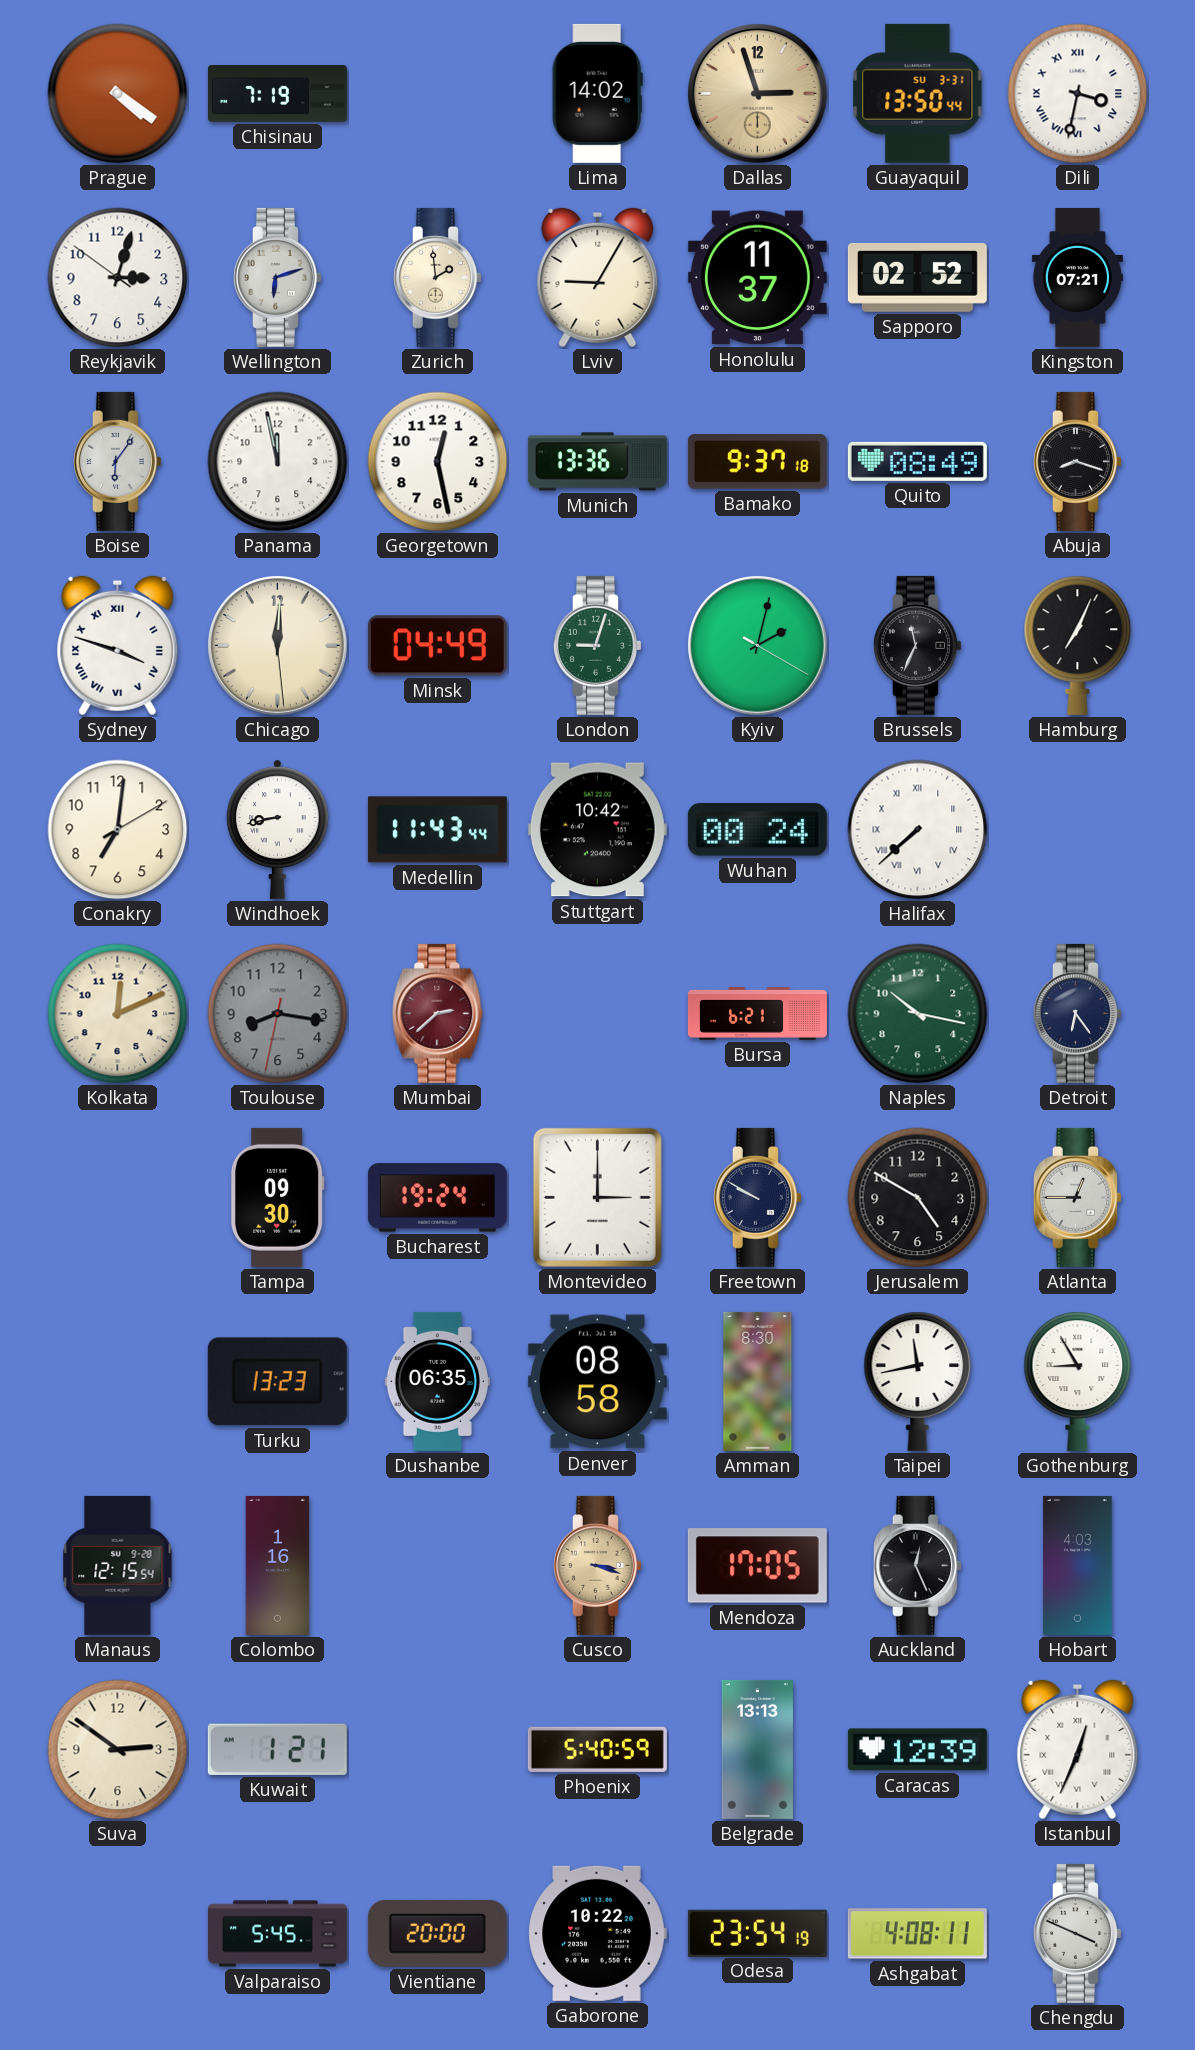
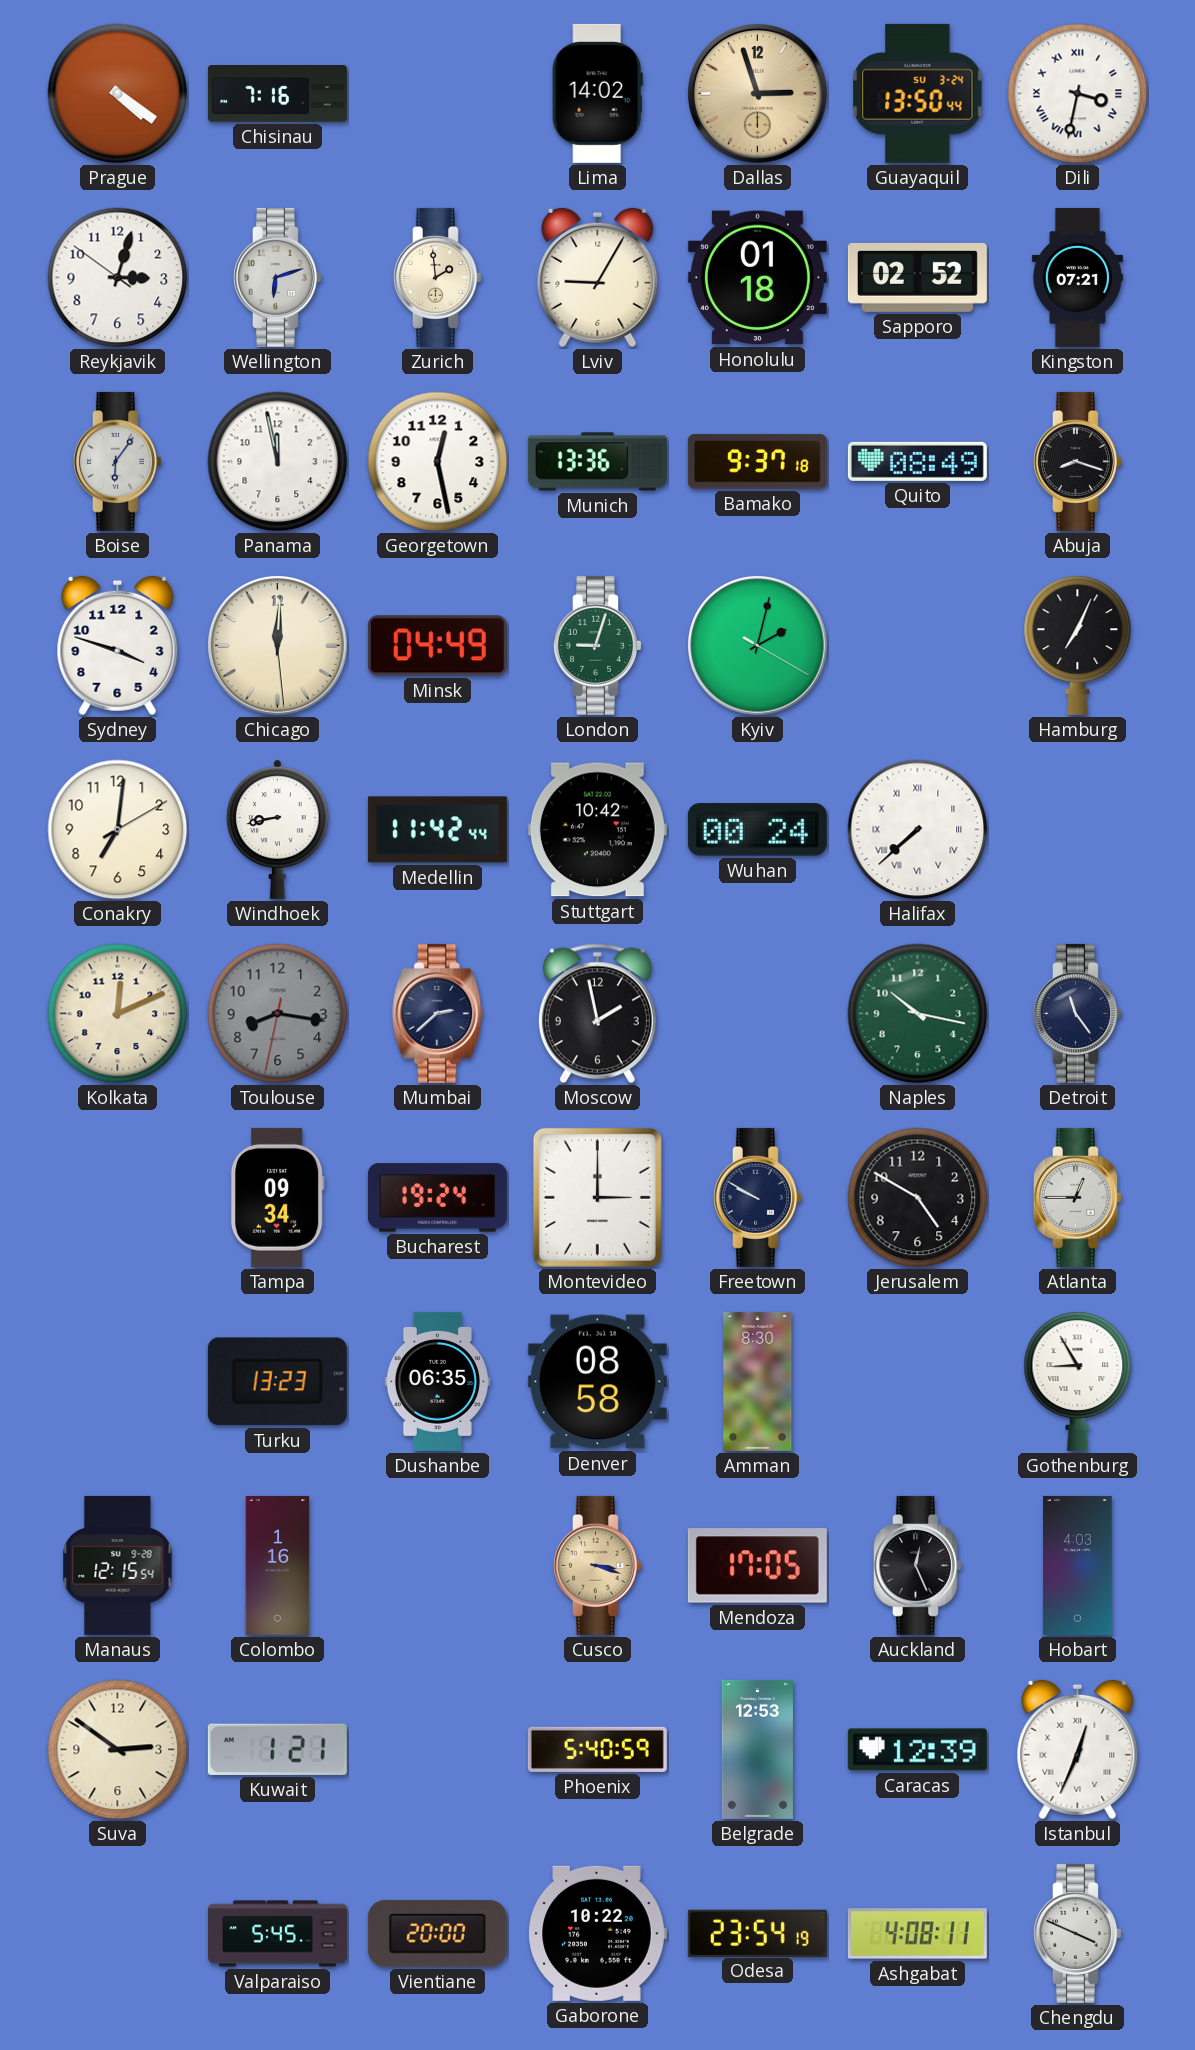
Chisinau: 7:19 -> 7:16
Guayaquil date: SU 3-31 -> SU 3-24
Honolulu: 11:37 -> 01:18
Sydney numerals: Roman -> Arabic
Brussels: 11:34 -> none
Medellin: 11:43 -> 11:42
Mumbai dial: burgundy -> navy
Moscow: none -> 1:58
Bursa: 6:21 -> none
Detroit: 6:24 -> 11:24
Tampa: 09:30 -> 09:34
Taipei: 11:43 -> none
Belgrade: 13:13 -> 12:53
